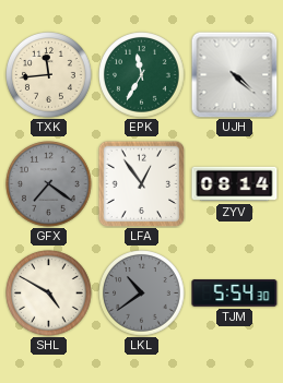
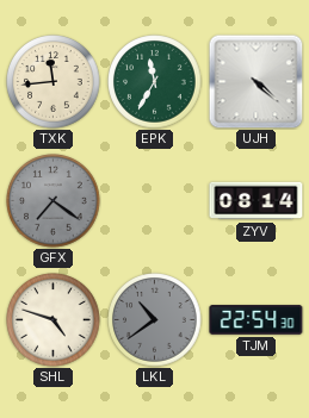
LFA: 12:54 -> none
SHL: 4:50 -> 4:48
TJM: 5:54 -> 22:54
